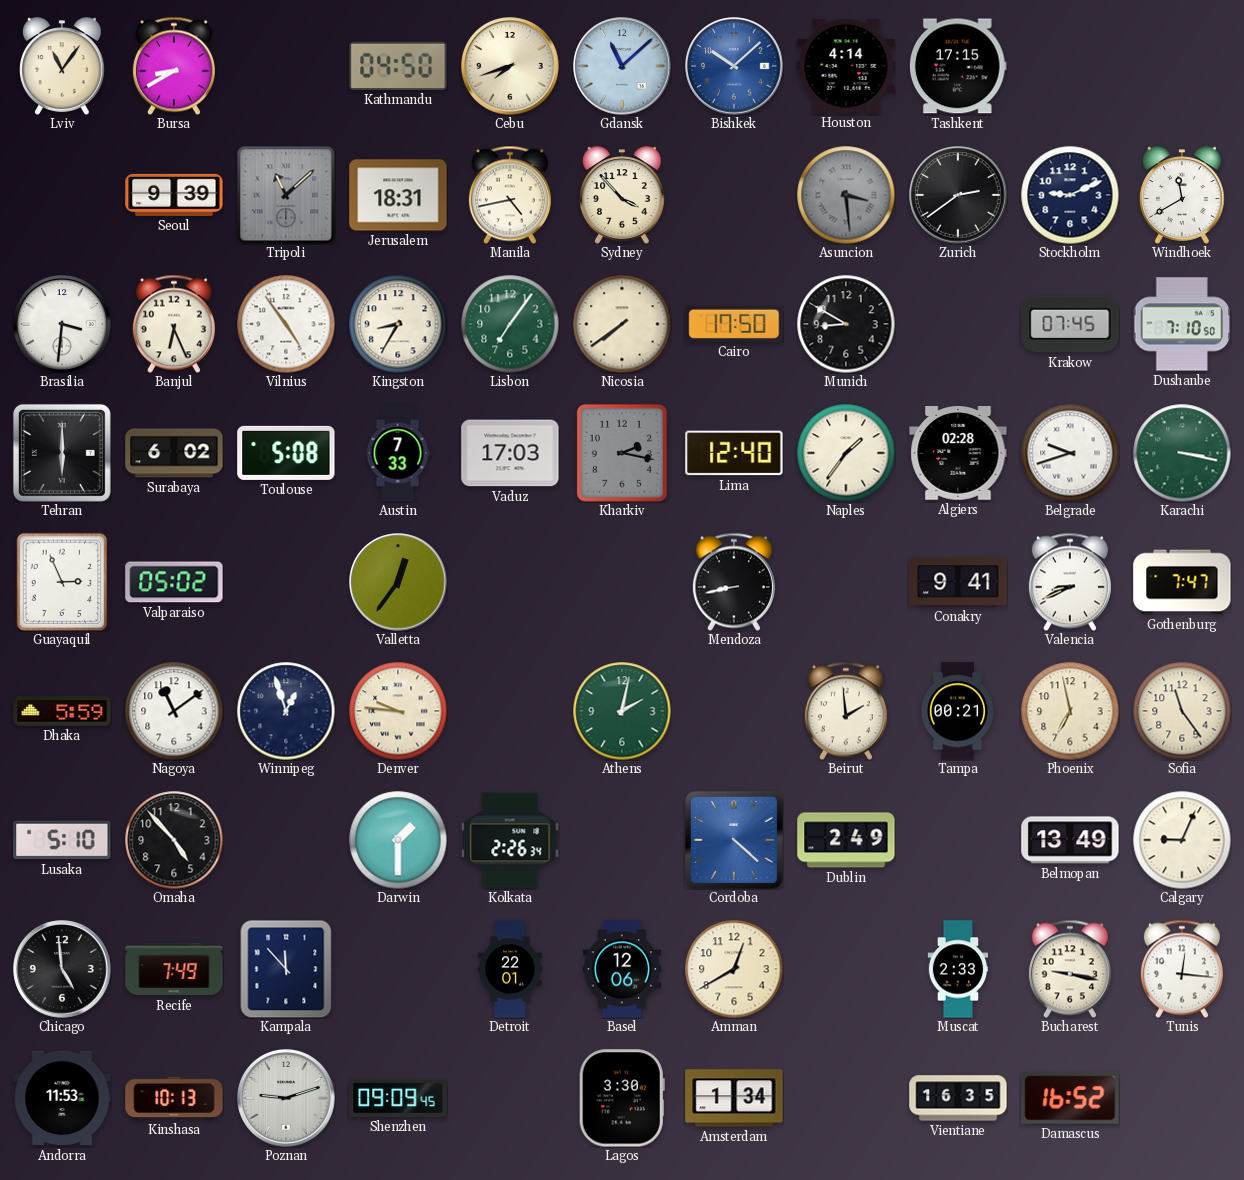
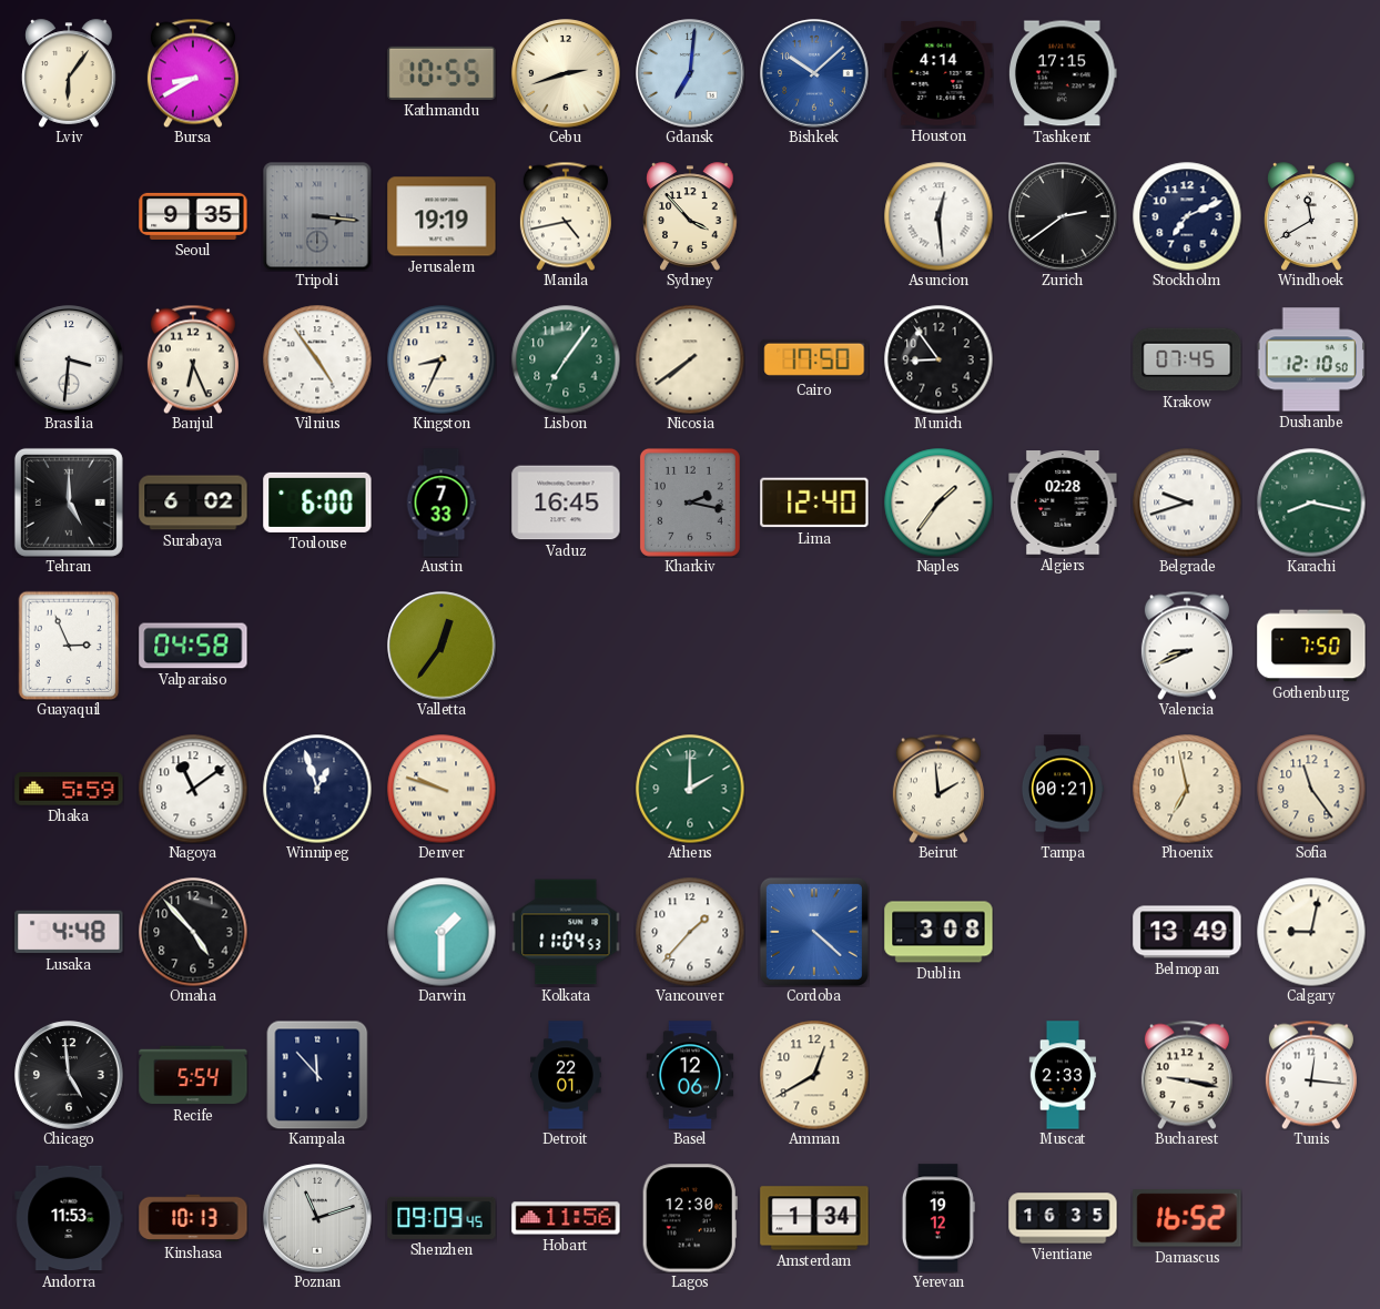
Lviv: 11:06 -> 6:06
Kathmandu: 04:50 -> 10:55
Cebu: 7:42 -> 2:42
Gdansk: 11:08 -> 7:01
Seoul: 9:39 -> 9:35
Tripoli: 11:08 -> 3:16
Jerusalem: 18:31 -> 19:19
Asuncion: 3:29 -> 12:29
Asuncion dial: grey -> white
Stockholm: 9:11 -> 7:11
Kingston: 8:35 -> 8:34
Munich: 8:50 -> 8:54
Dushanbe: 7:10 -> 12:10
Tehran: 6:00 -> 5:00
Toulouse: 5:08 -> 6:00
Vaduz: 17:03 -> 16:45
Karachi: 3:17 -> 8:17
Valparaiso: 05:02 -> 04:58
Mendoza: 8:43 -> none
Conakry: 9:41 -> none
Gothenburg: 7:47 -> 7:50
Denver: 9:46 -> 9:48
Athens: 2:02 -> 2:00
Lusaka: 5:10 -> 4:48
Kolkata: 2:26 -> 11:04
Vancouver: none -> 1:37
Dublin: 2:49 -> 3:08
Calgary: 9:04 -> 9:02
Recife: 7:49 -> 5:54
Poznan: 9:12 -> 11:12
Hobart: none -> 11:56
Lagos: 3:30 -> 12:30
Yerevan: none -> 19:12
